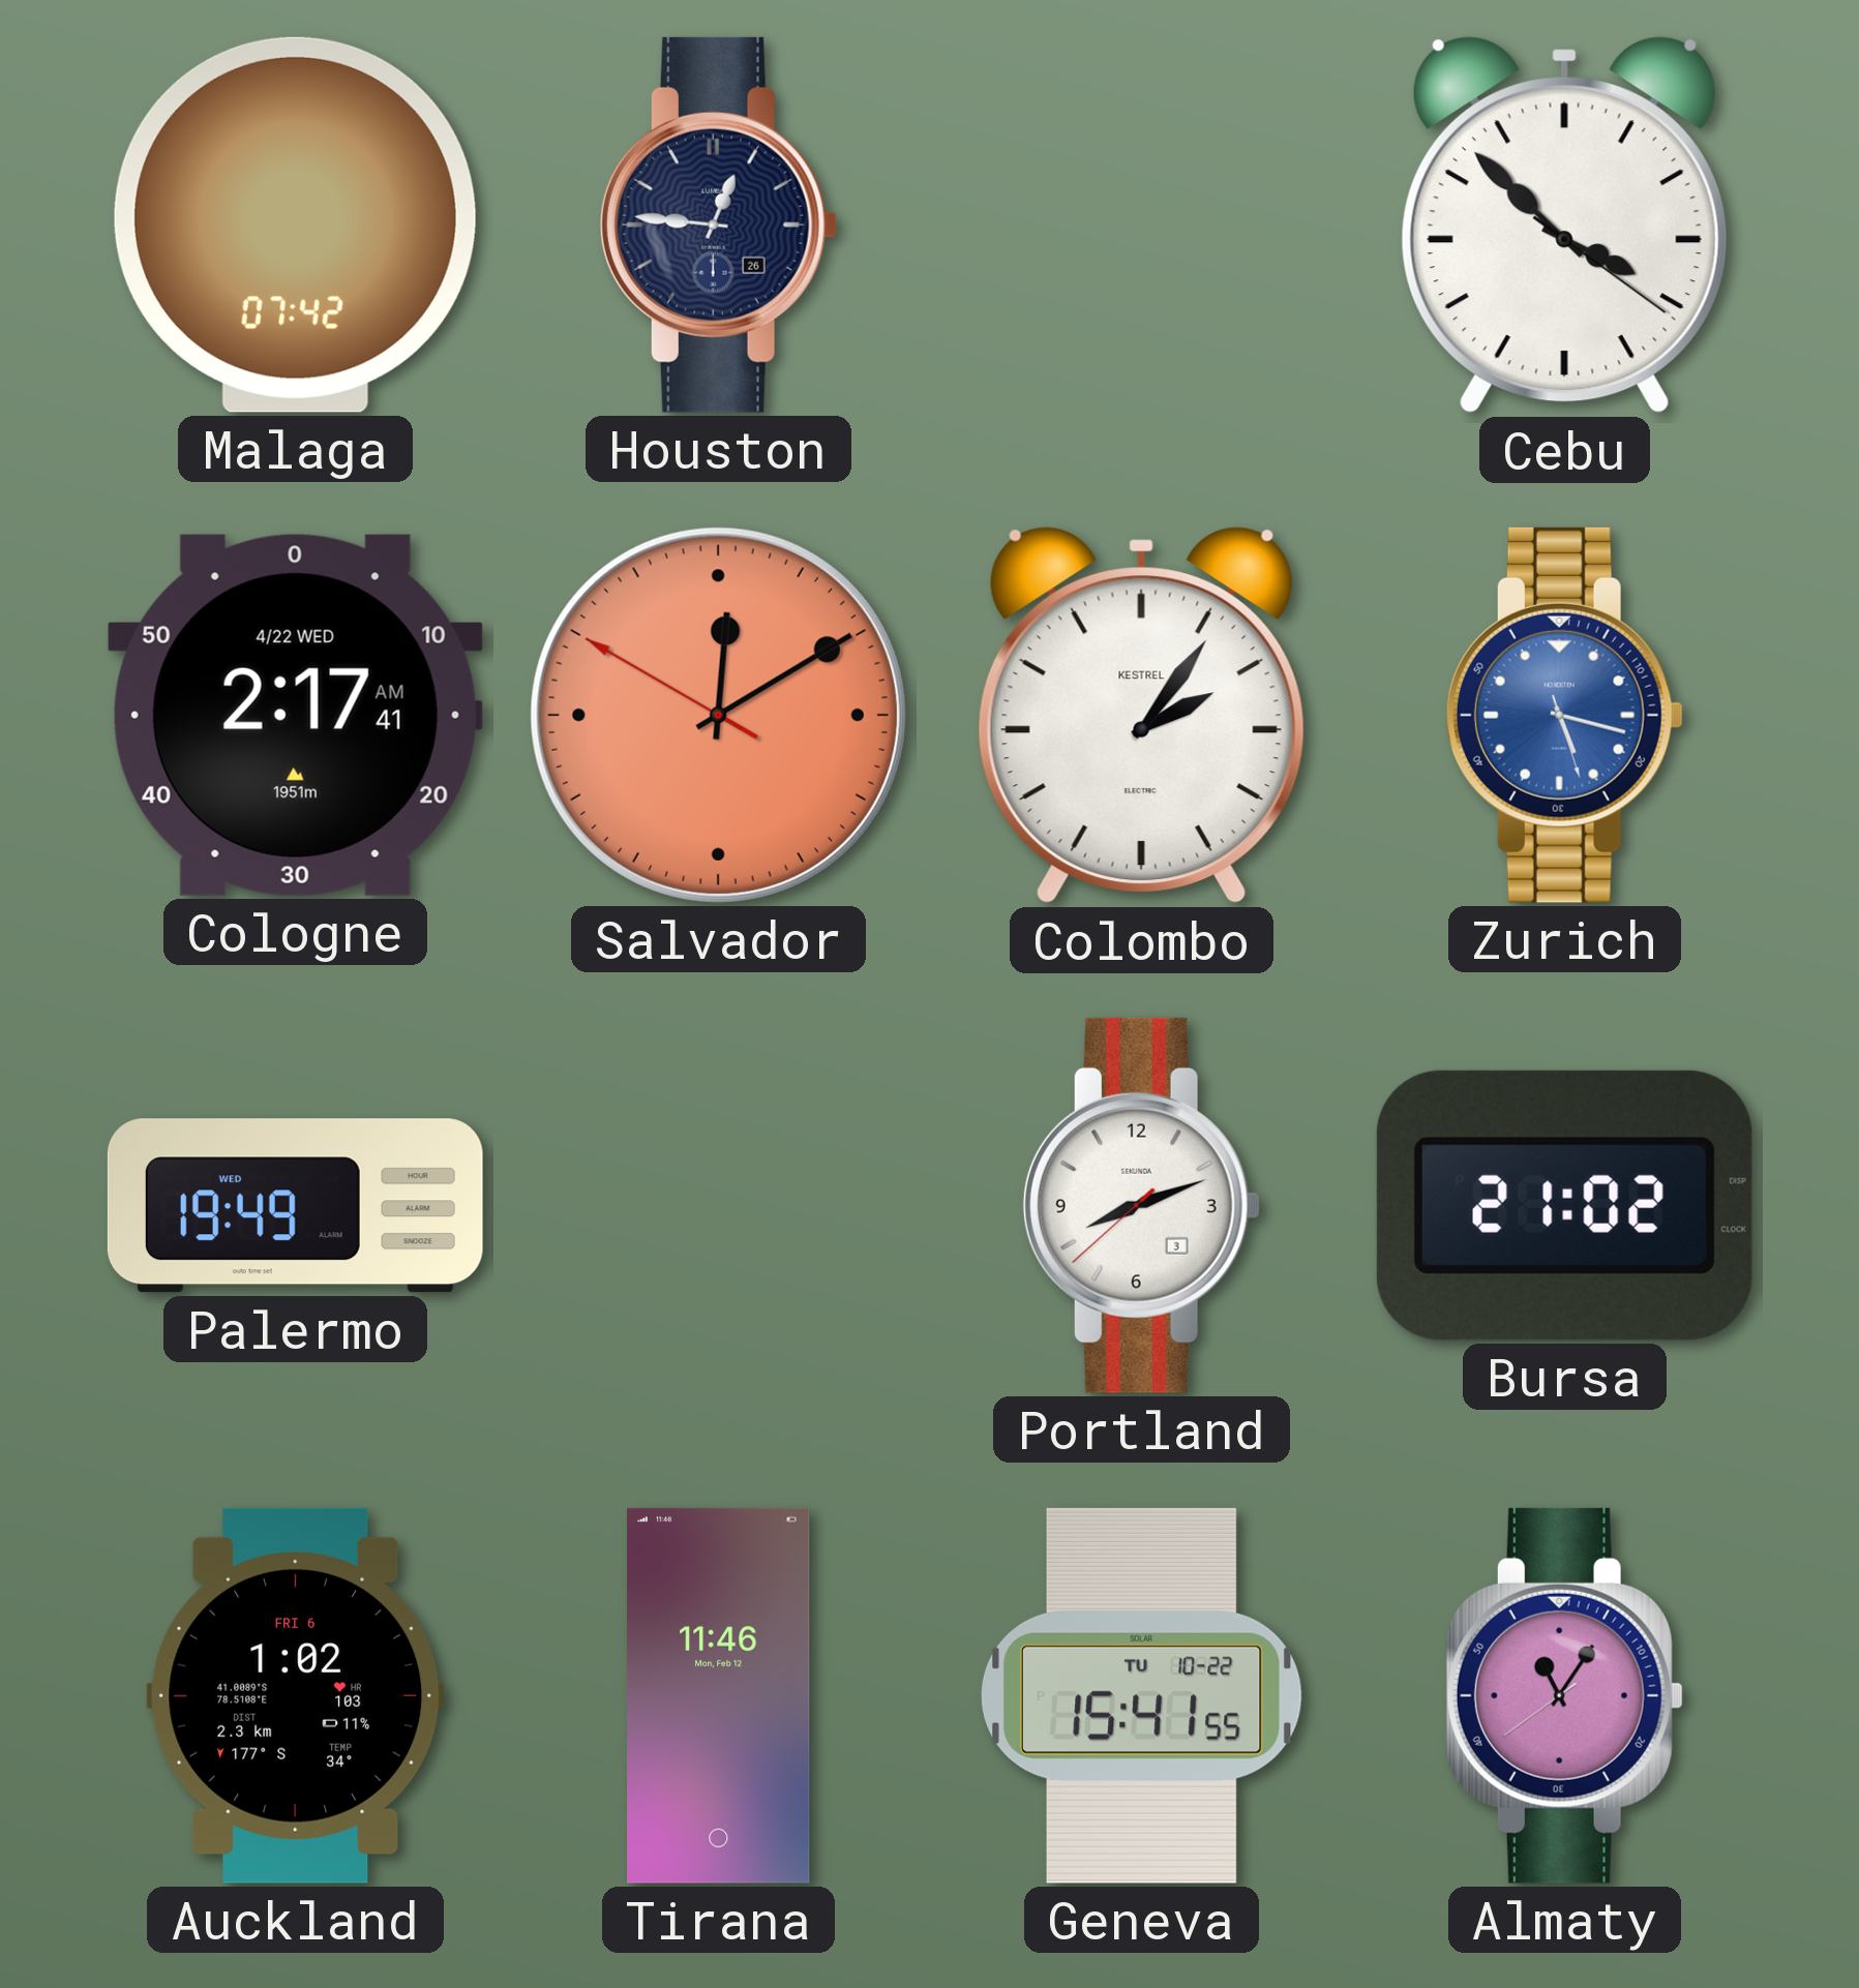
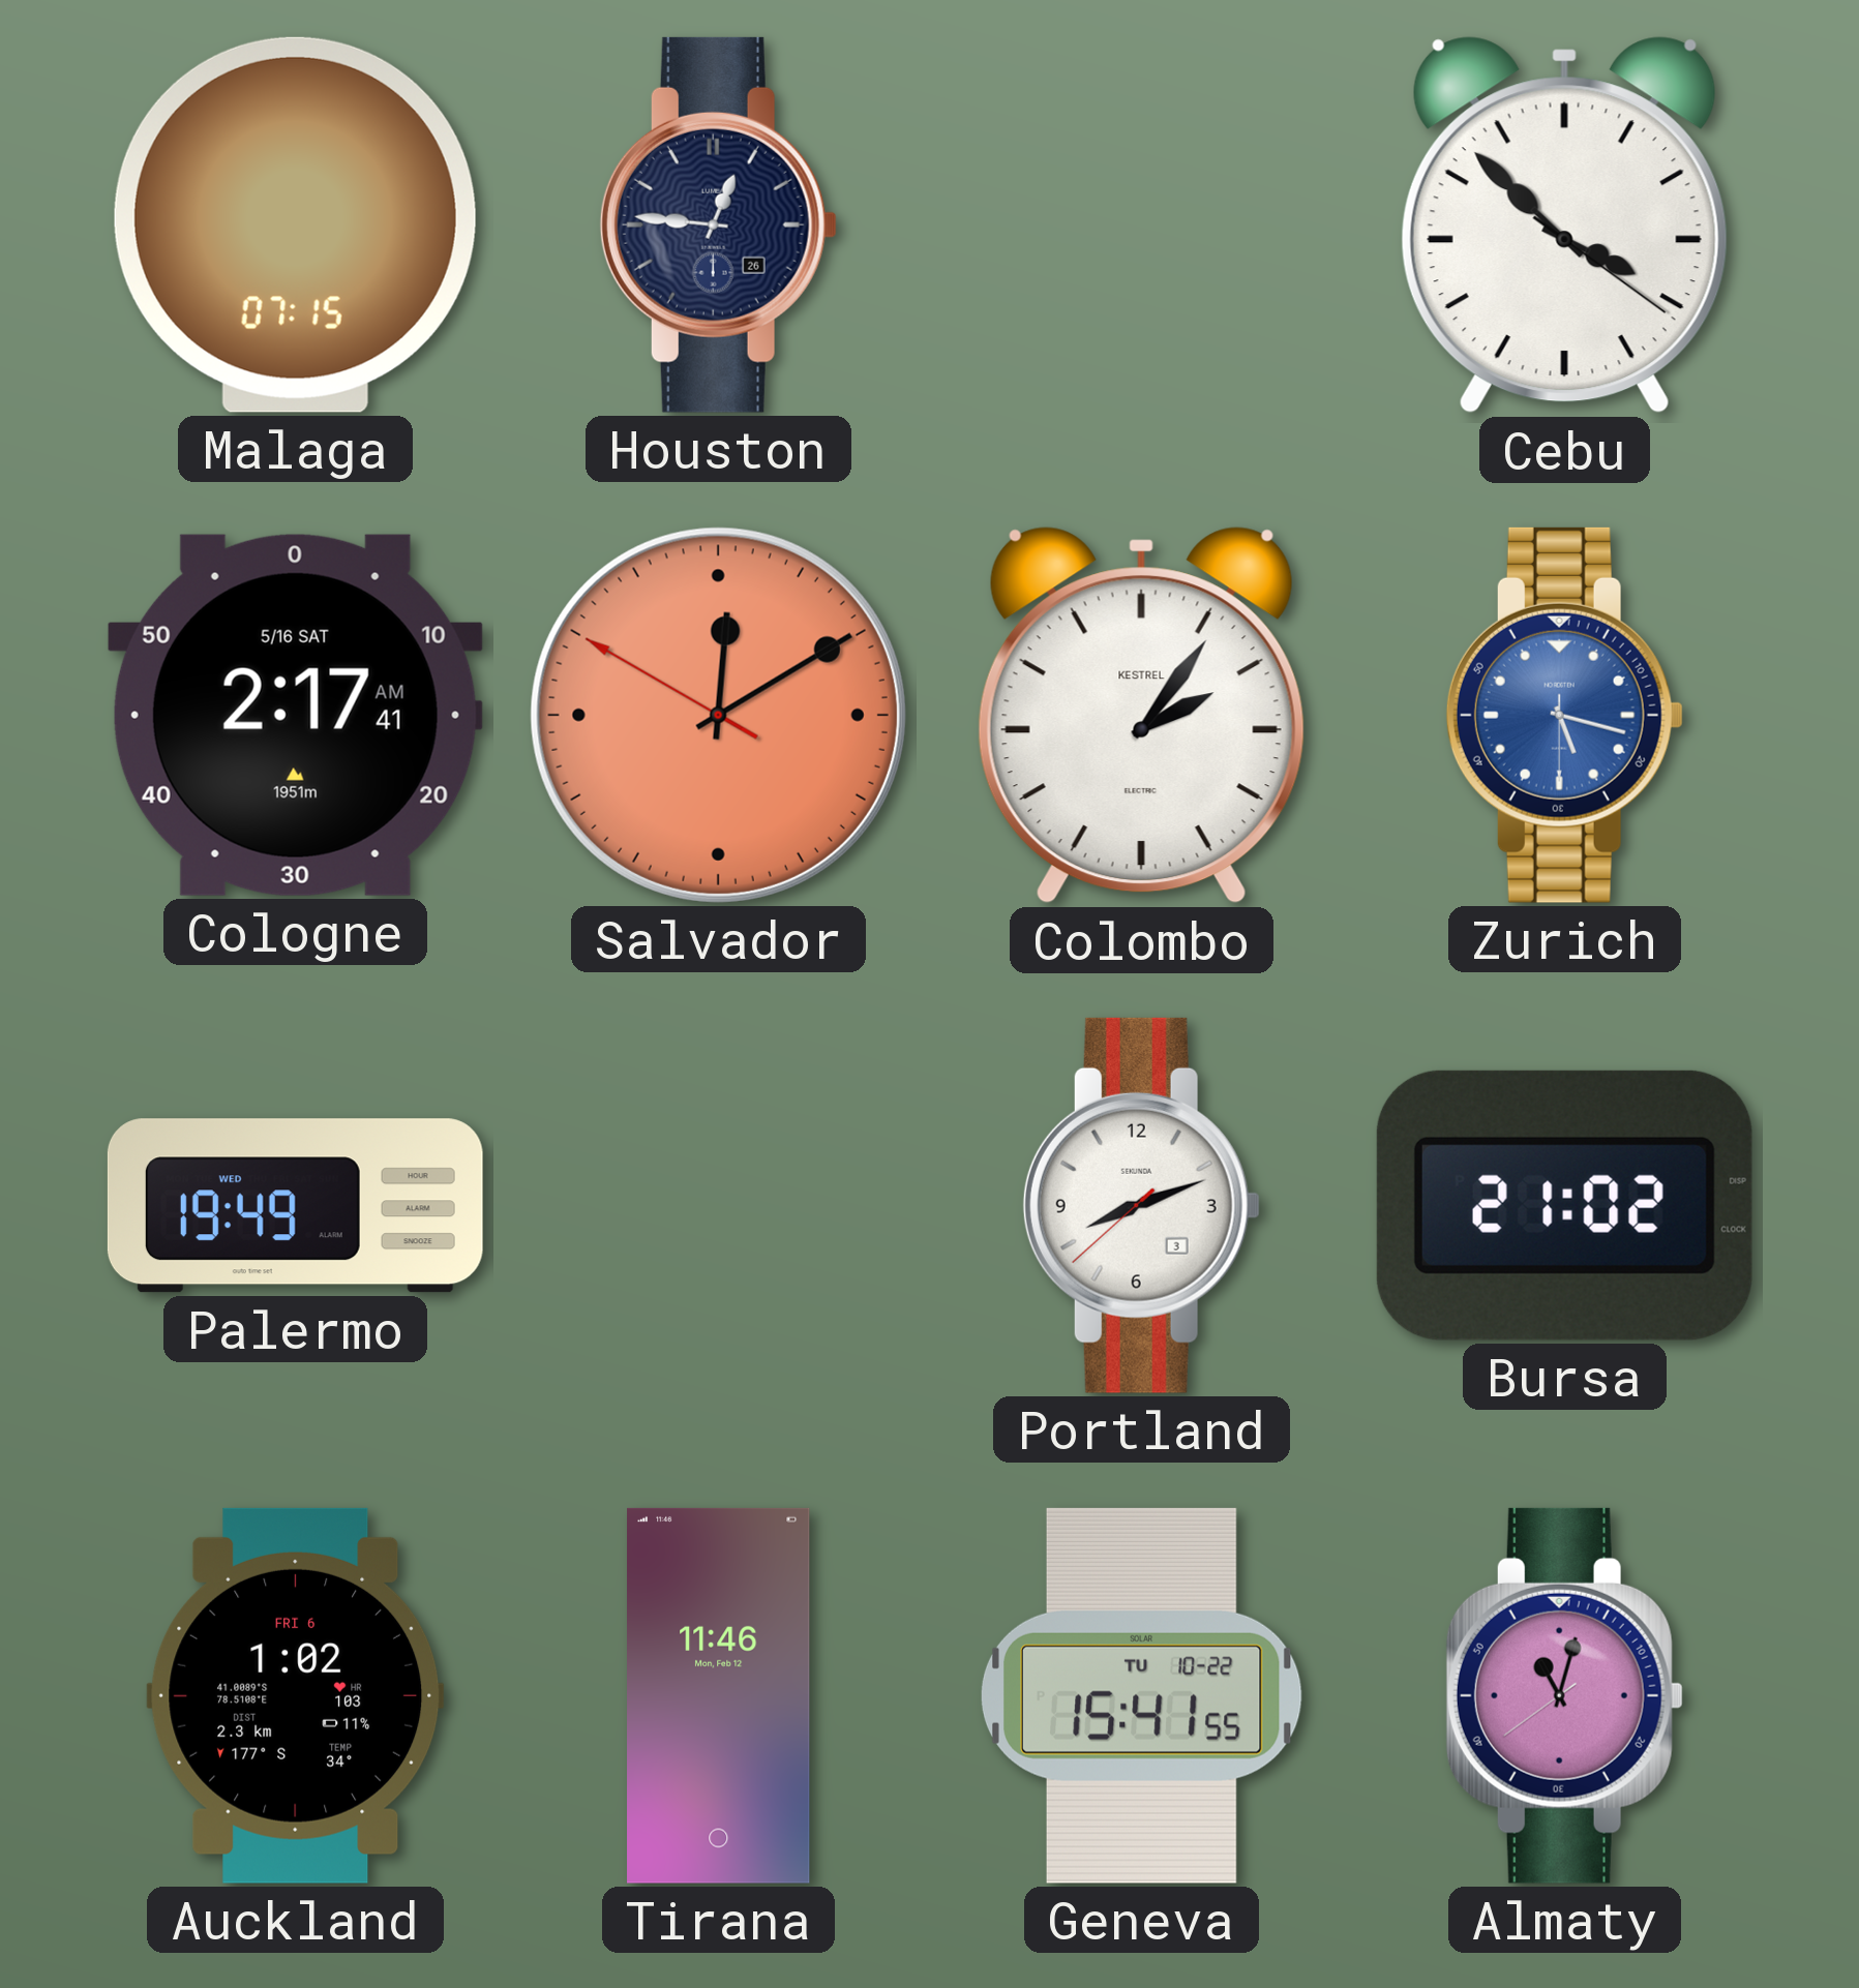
Malaga: 07:42 -> 07:15
Cologne date: 4/22 WED -> 5/16 SAT
Zurich: 5:17:27 -> 5:17:30
Almaty: 11:05 -> 11:02
